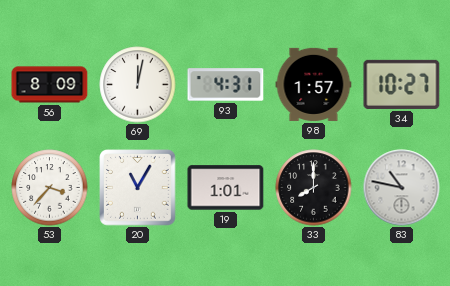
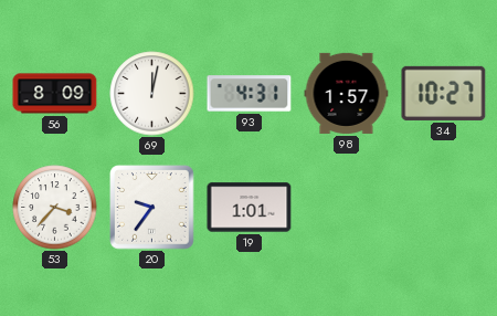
20: 11:05 -> 9:36
33: 8:00 -> none
83: 10:47 -> none
